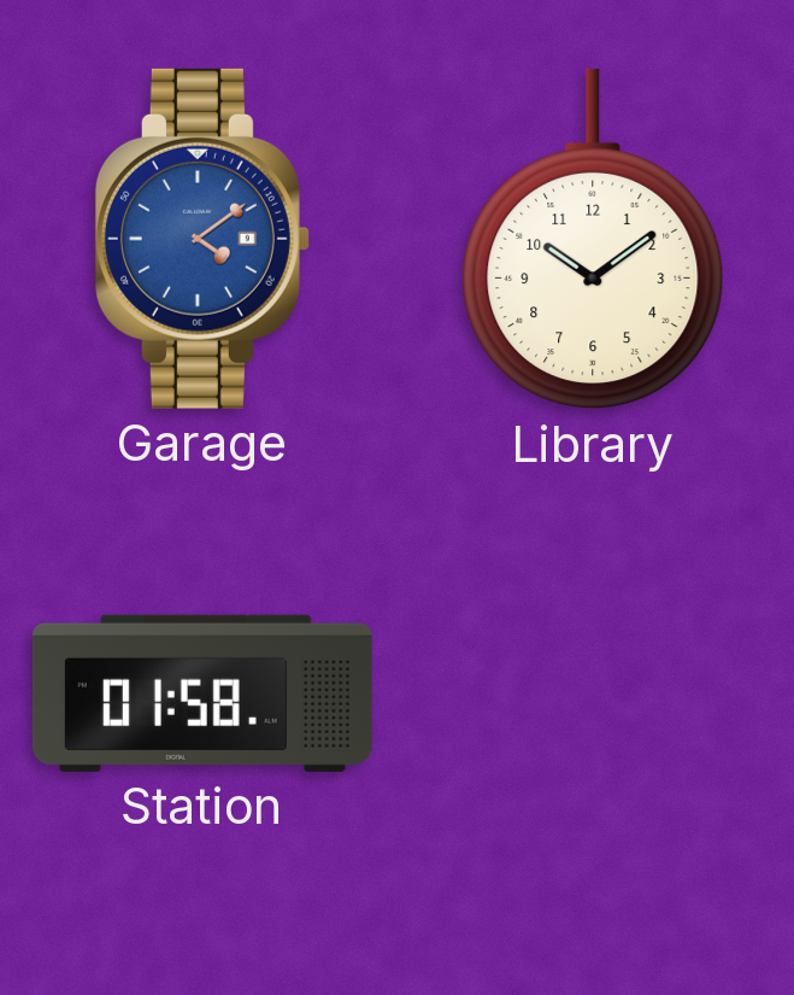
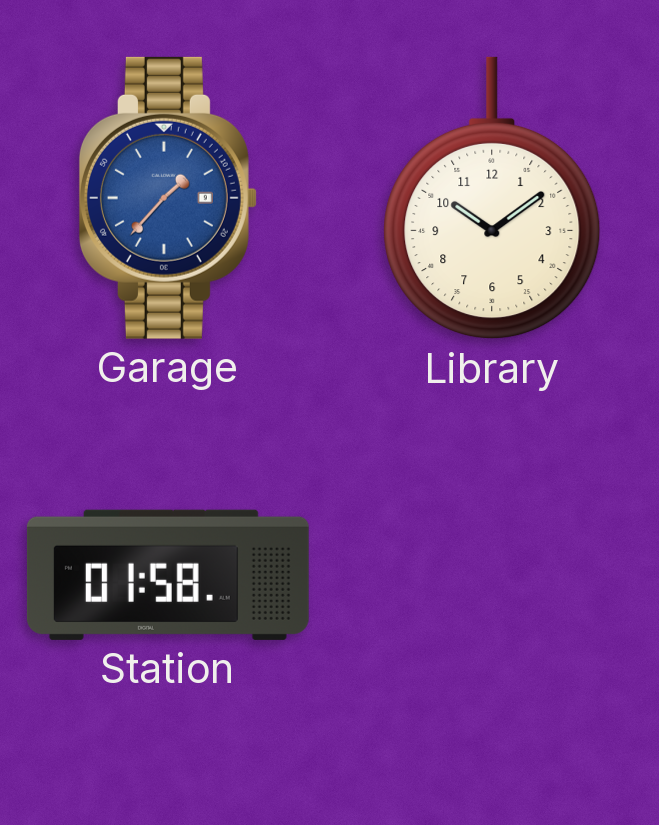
Garage: 4:09 -> 1:37
